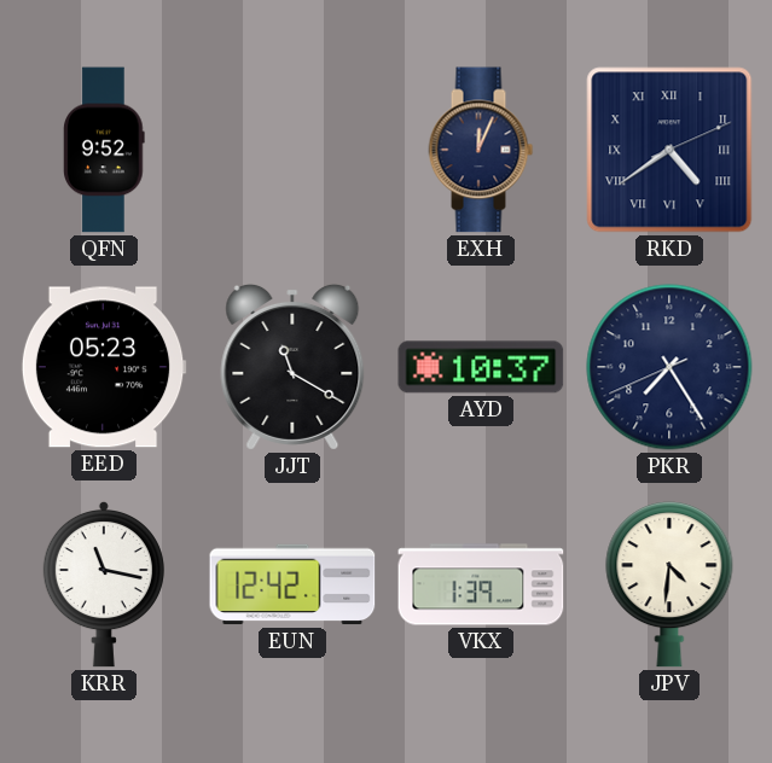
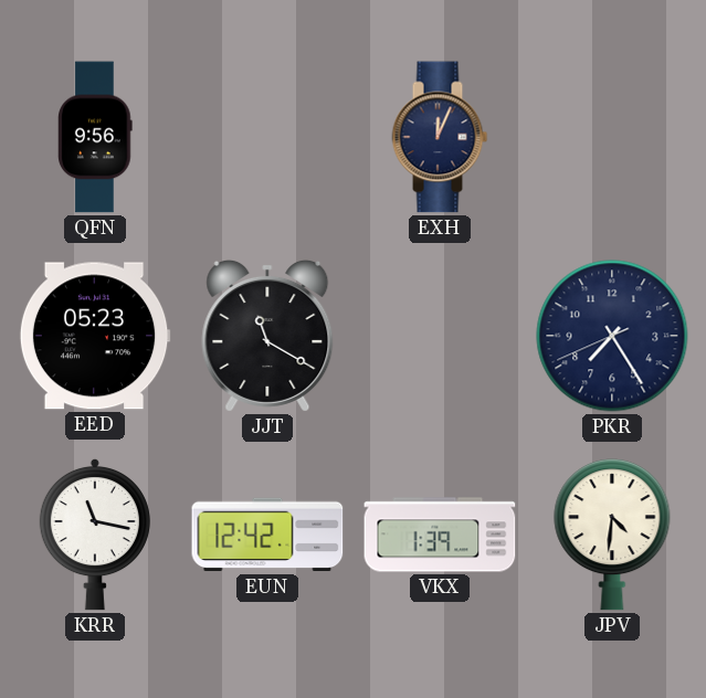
QFN: 9:52 -> 9:56
RKD: 4:39 -> none
AYD: 10:37 -> none
